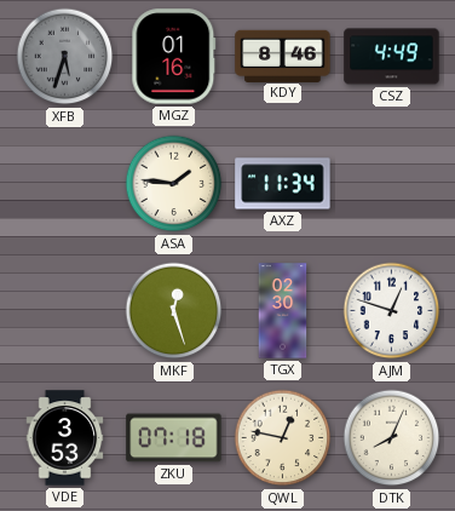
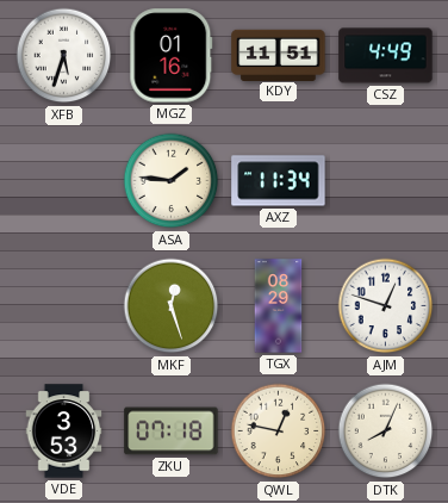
XFB dial: grey -> white
KDY: 8:46 -> 11:51
TGX: 02:30 -> 08:29
